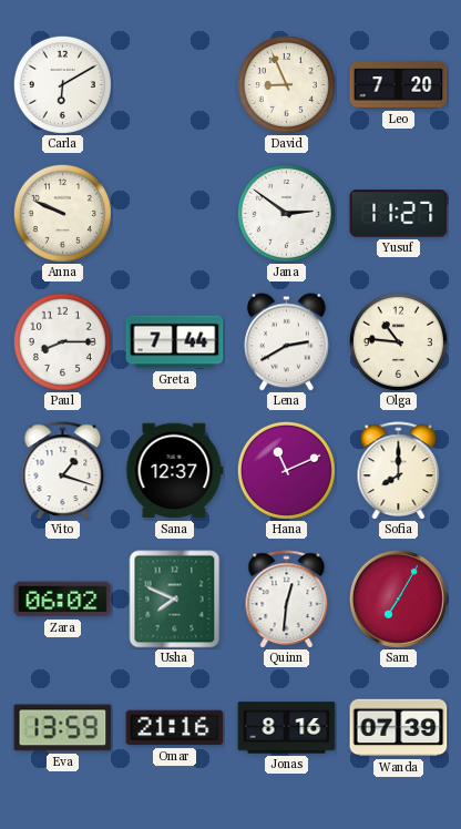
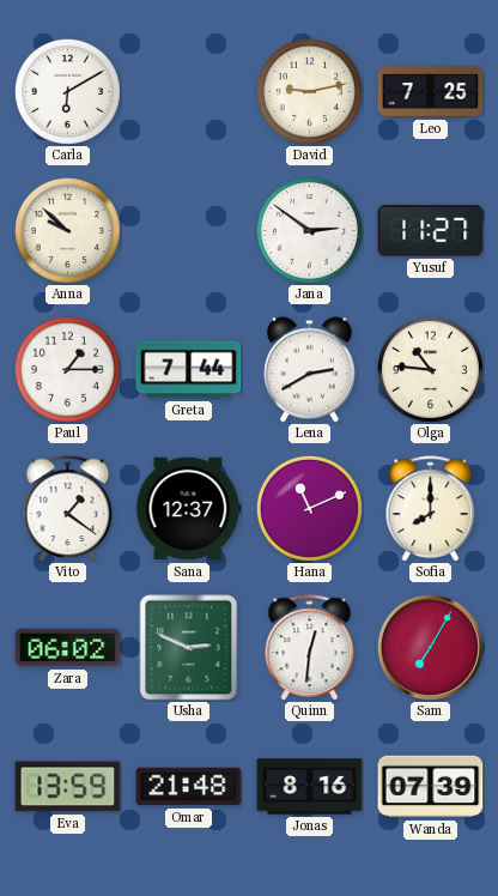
David: 8:56 -> 9:13
Leo: 7:20 -> 7:25
Anna: 9:49 -> 9:52
Paul: 8:15 -> 1:15
Vito: 1:18 -> 1:21
Usha: 7:49 -> 2:49
Omar: 21:16 -> 21:48
